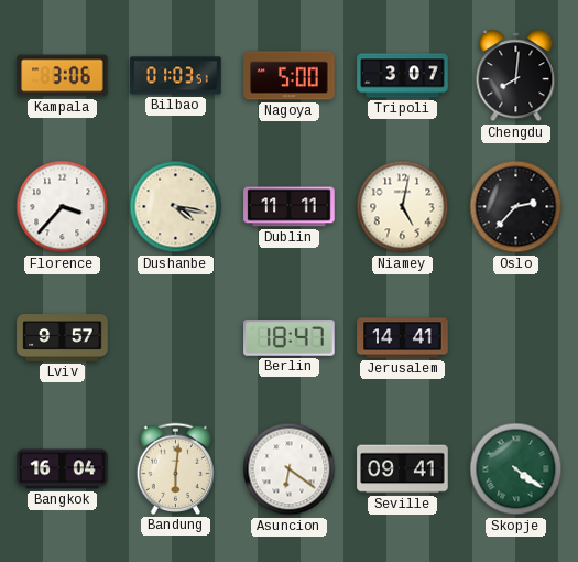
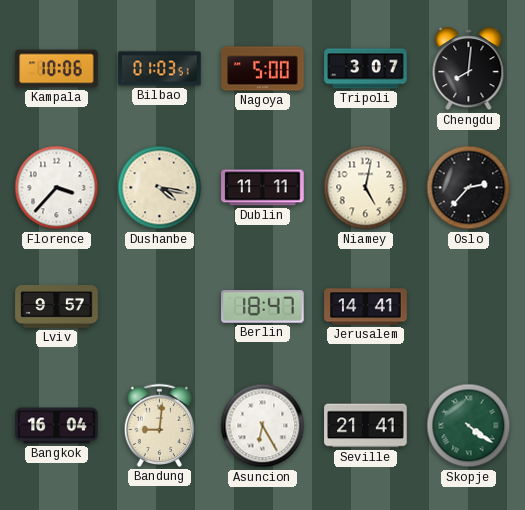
Kampala: 3:06 -> 10:06
Bandung: 6:01 -> 9:01
Asuncion: 6:21 -> 6:25
Seville: 09:41 -> 21:41
